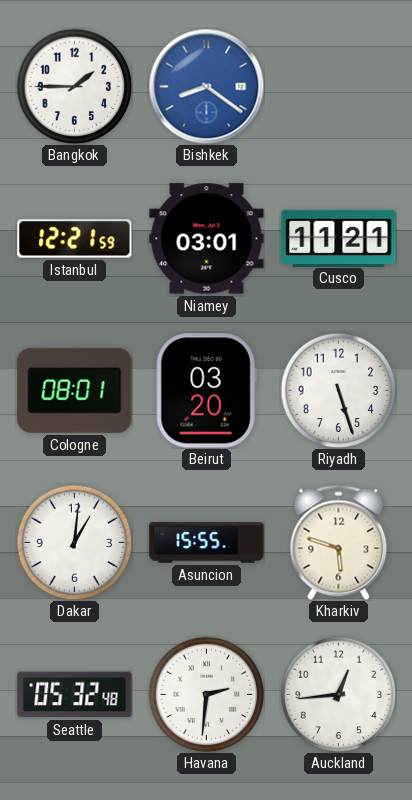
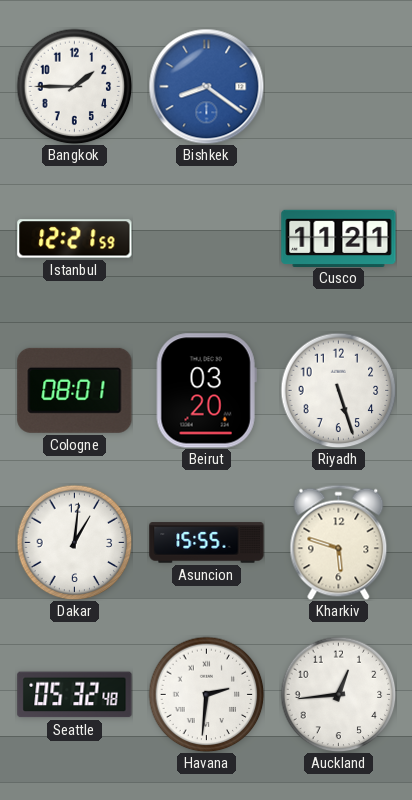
Niamey: 03:01 -> none
